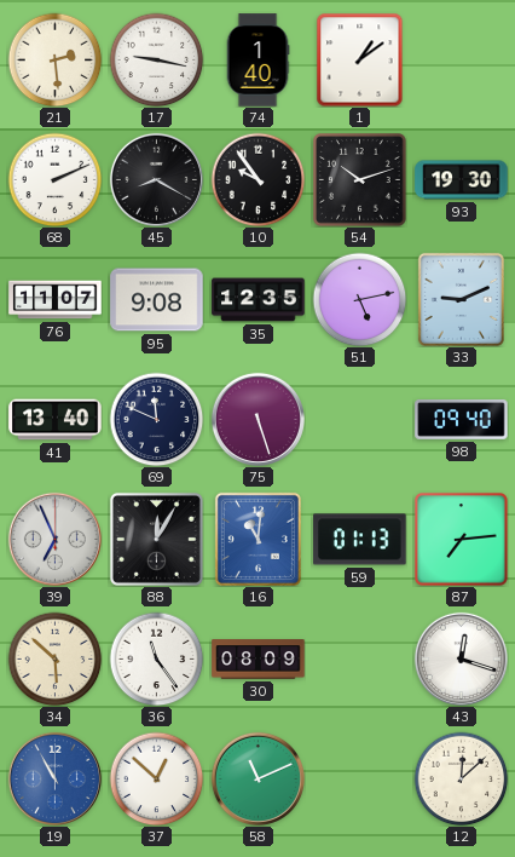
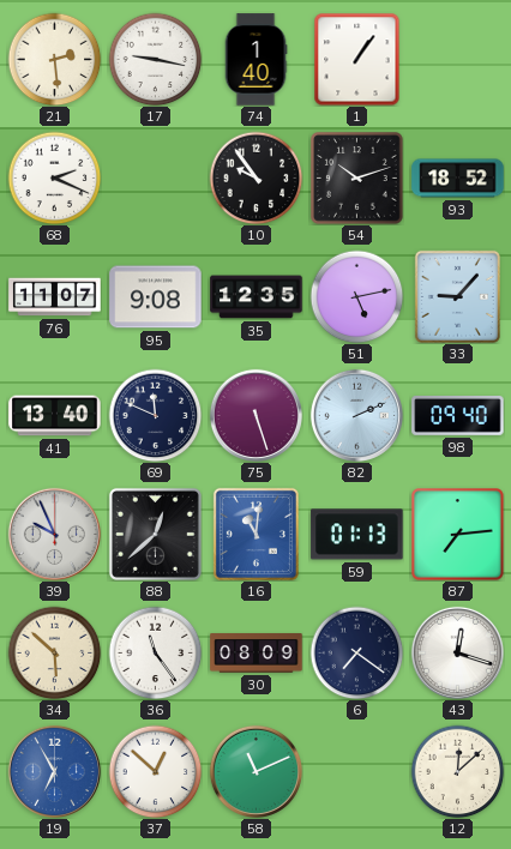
1: 1:09 -> 1:06
68: 2:11 -> 2:19
45: 8:20 -> none
93: 19:30 -> 18:52
33: 9:11 -> 9:07
82: none -> 2:11
39: 6:56 -> 9:56
88: 12:05 -> 12:38
6: none -> 7:21
19: 10:55 -> 6:55
